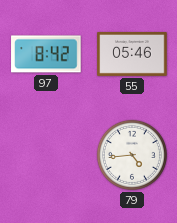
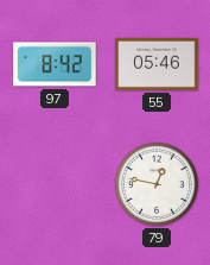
79: 4:44 -> 12:47
